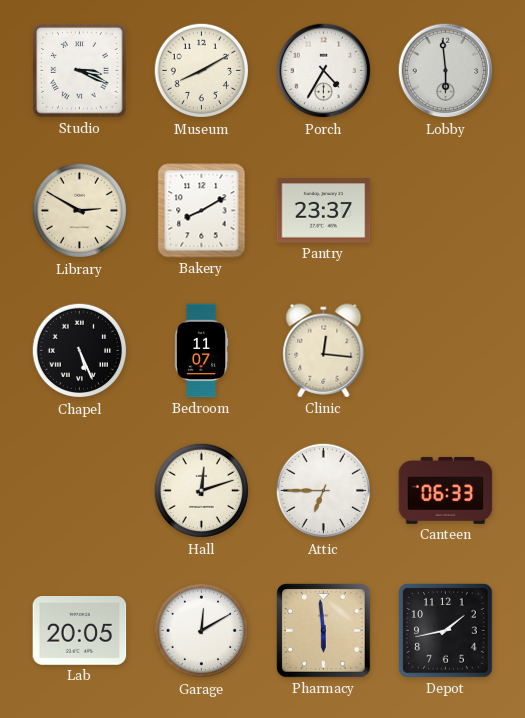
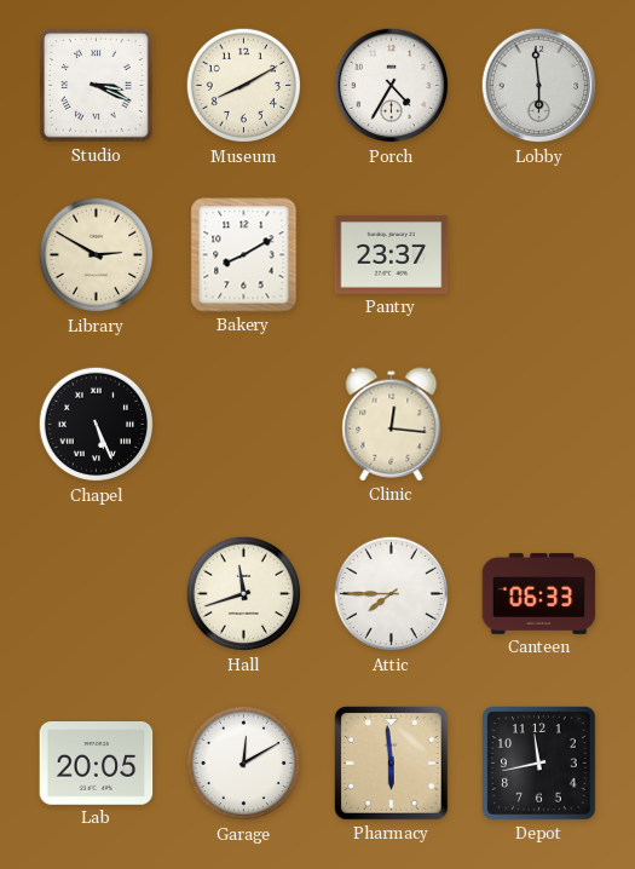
Bedroom: 11:07 -> none
Hall: 12:12 -> 11:42
Attic: 6:45 -> 7:45
Depot: 1:43 -> 11:43
